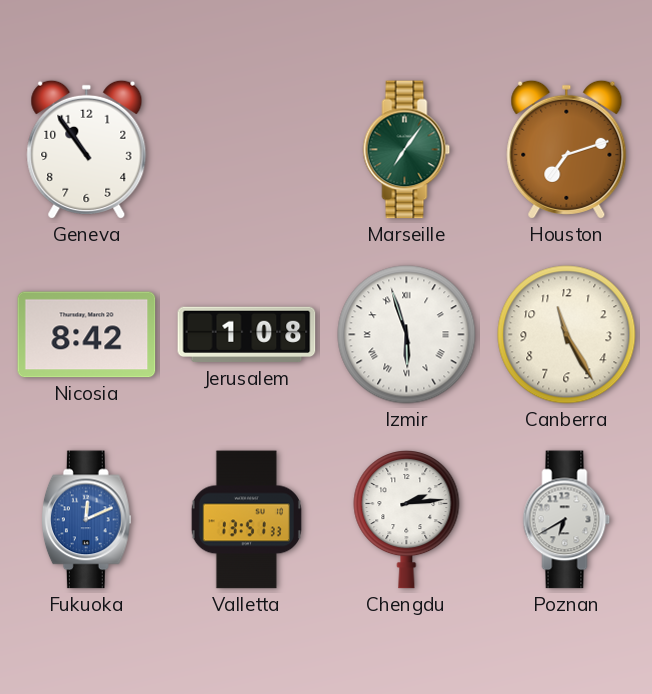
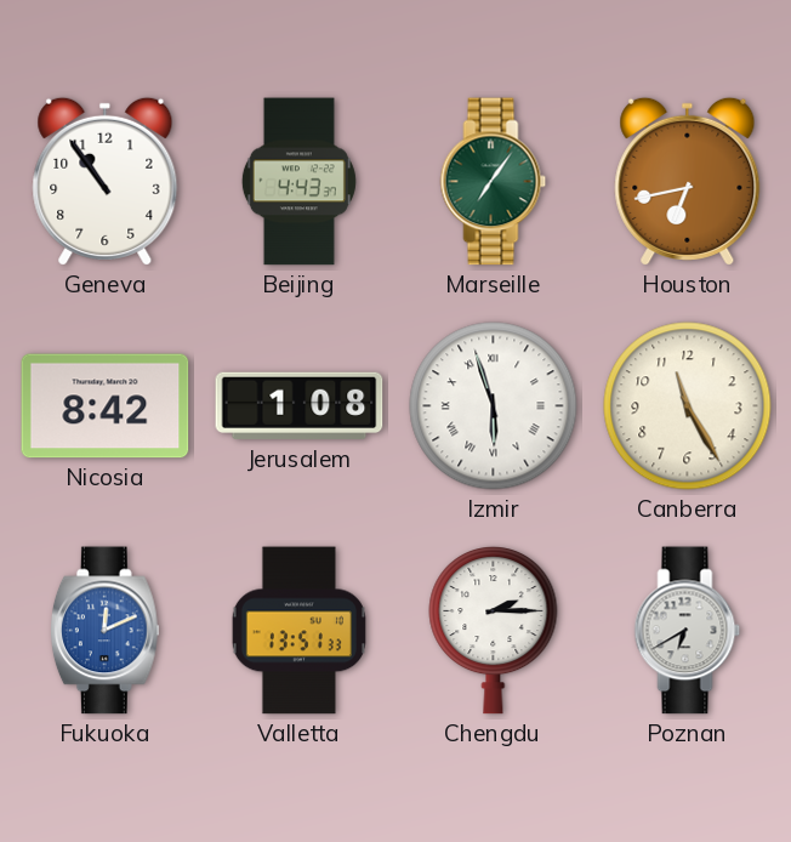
Beijing: none -> 4:43
Houston: 7:12 -> 6:43
Chengdu: 2:14 -> 2:15
